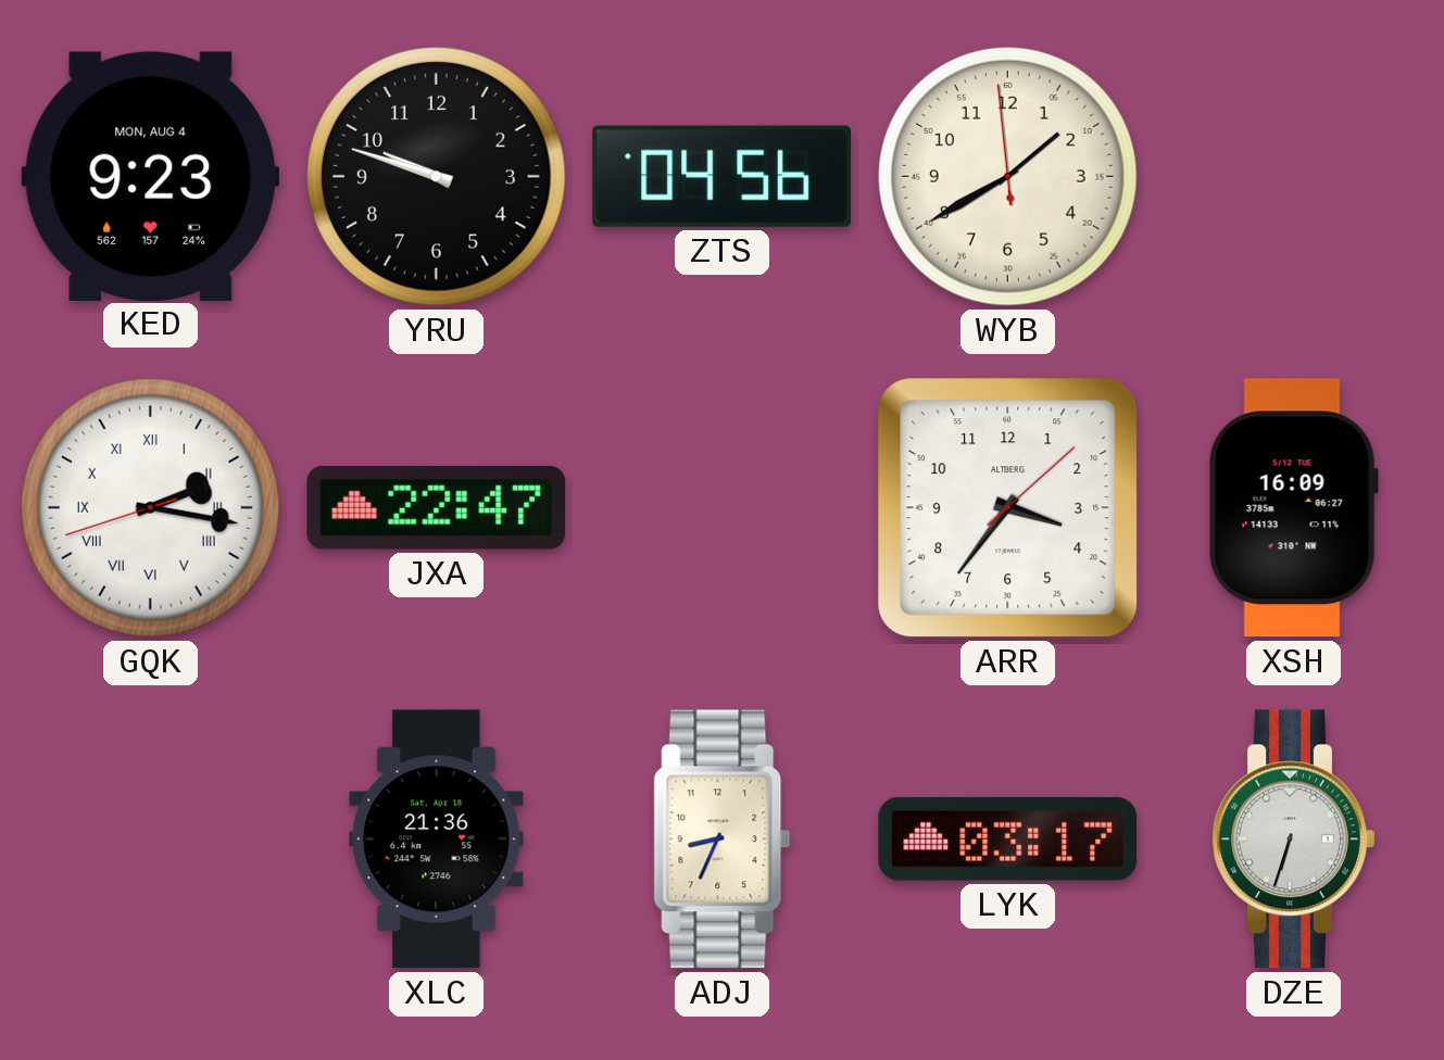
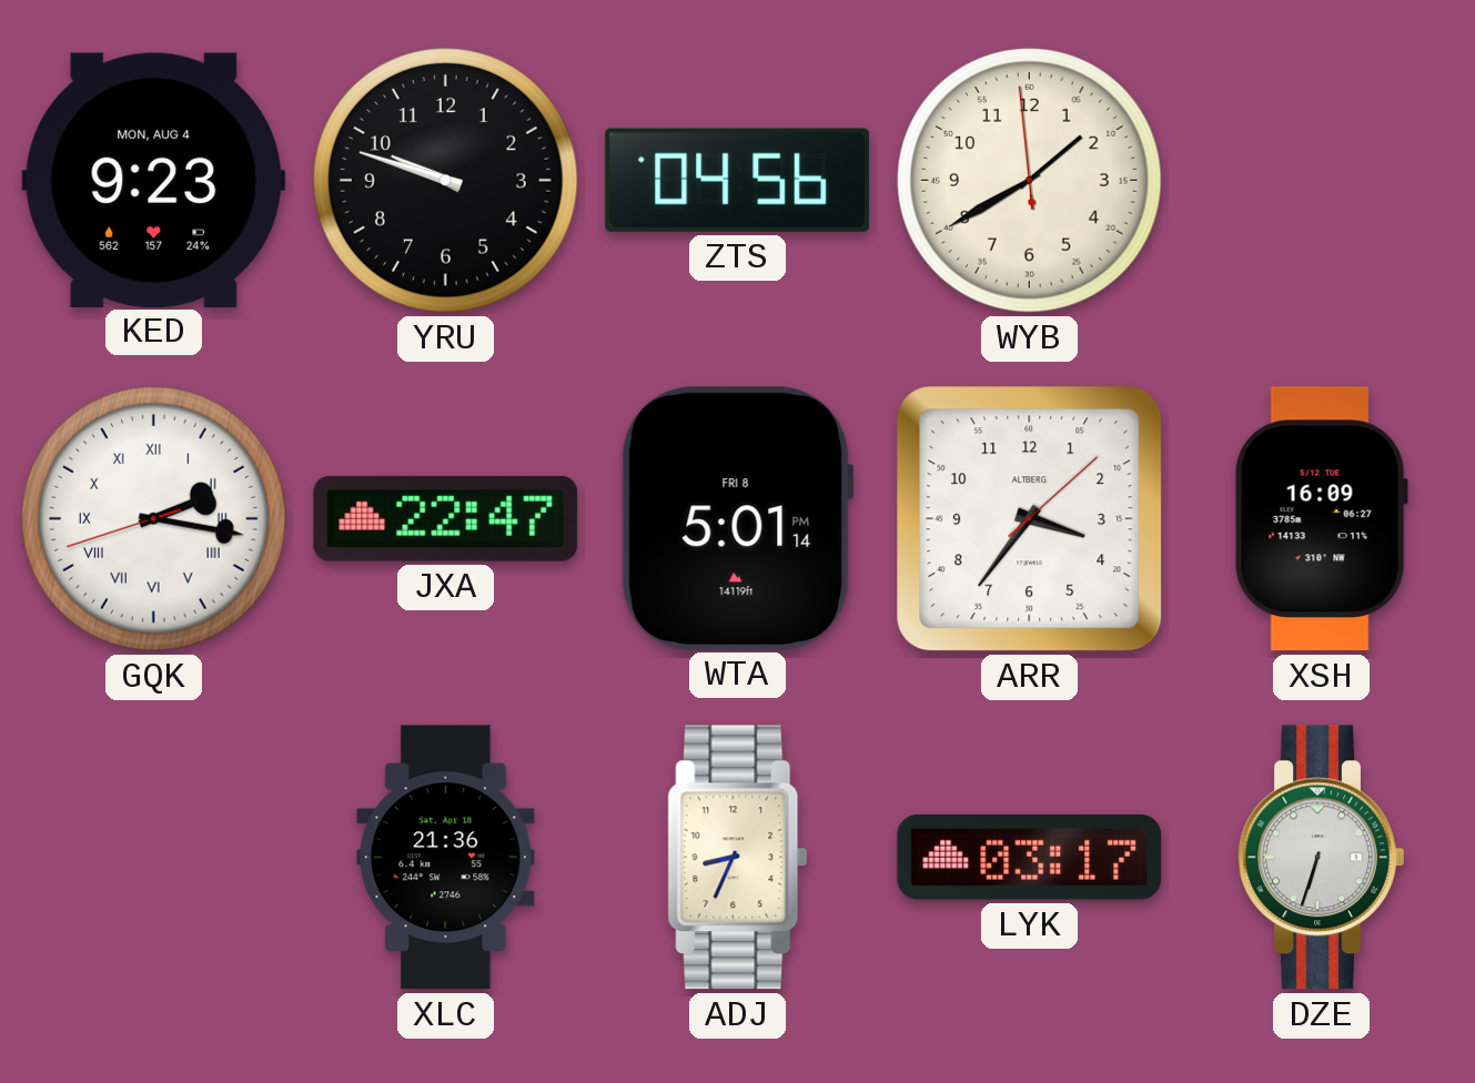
WTA: none -> 5:01
